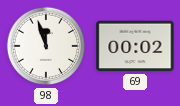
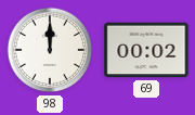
98: 11:57 -> 12:00
